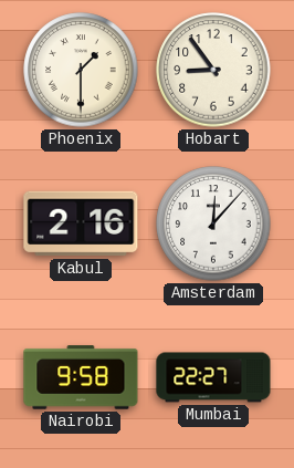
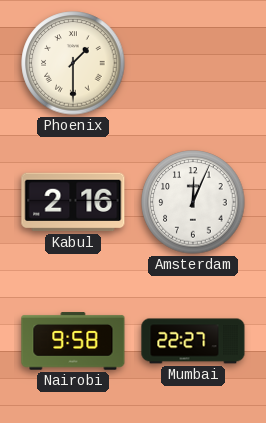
Hobart: 8:54 -> none
Amsterdam: 12:07 -> 12:04
